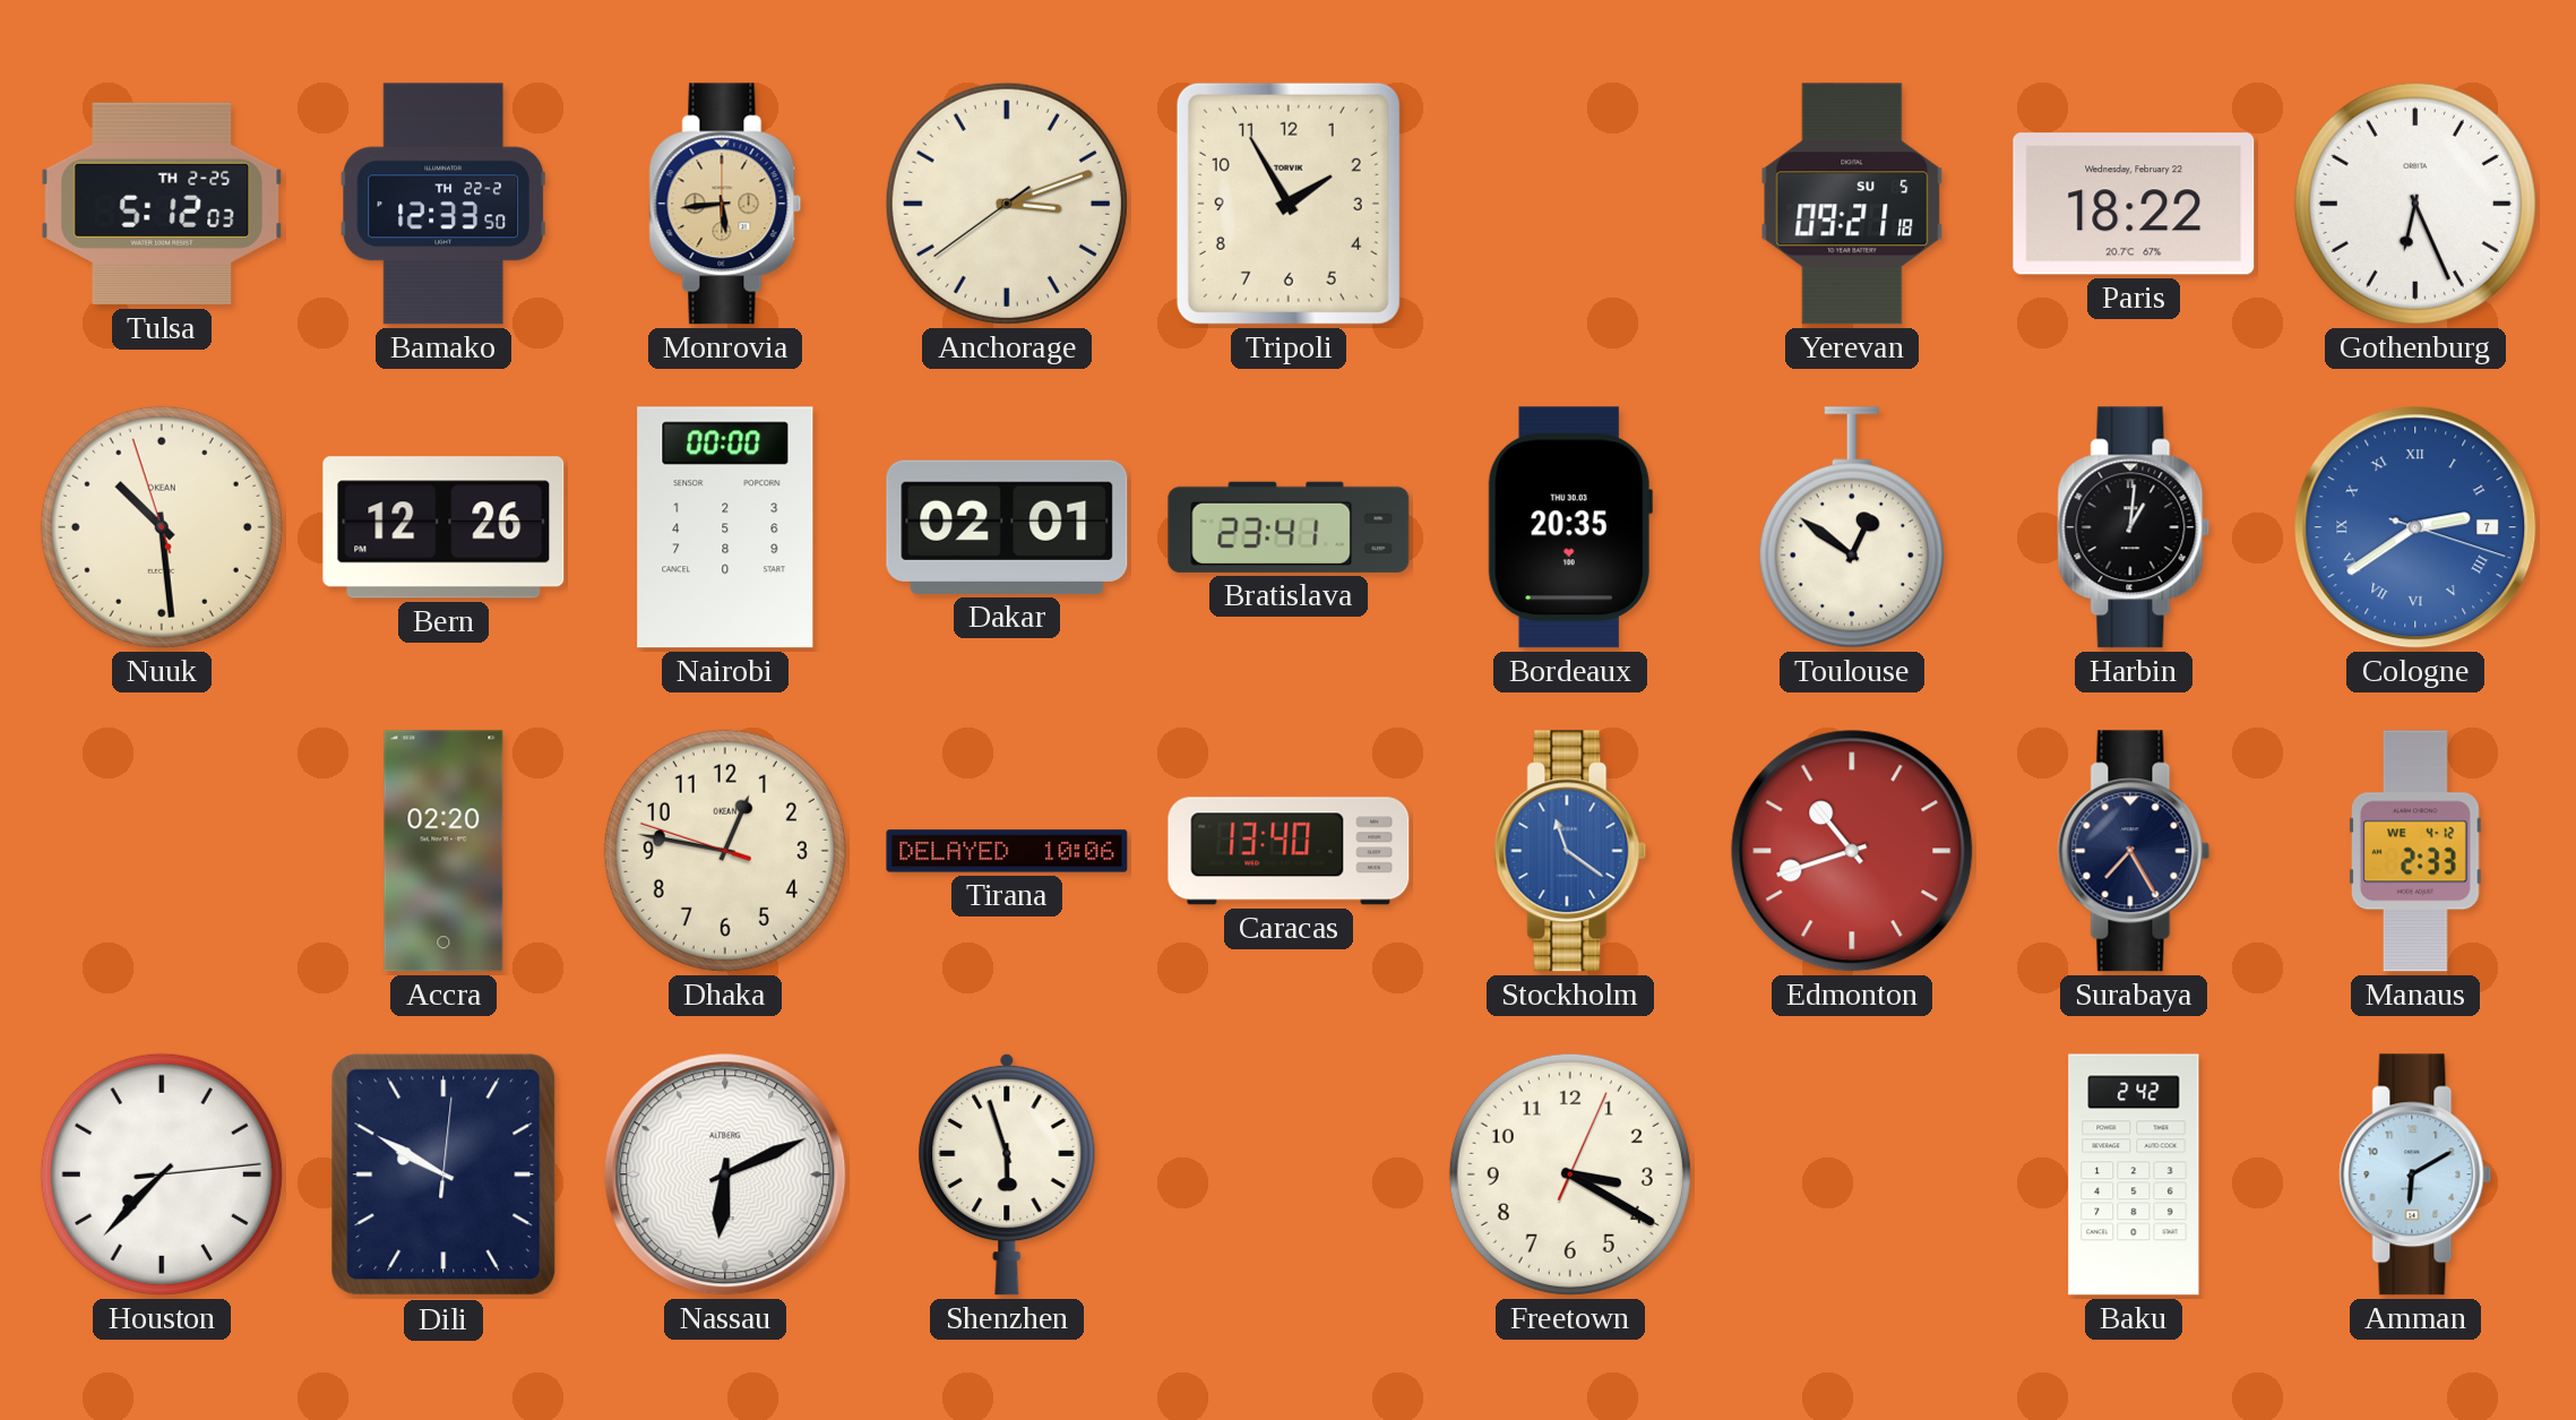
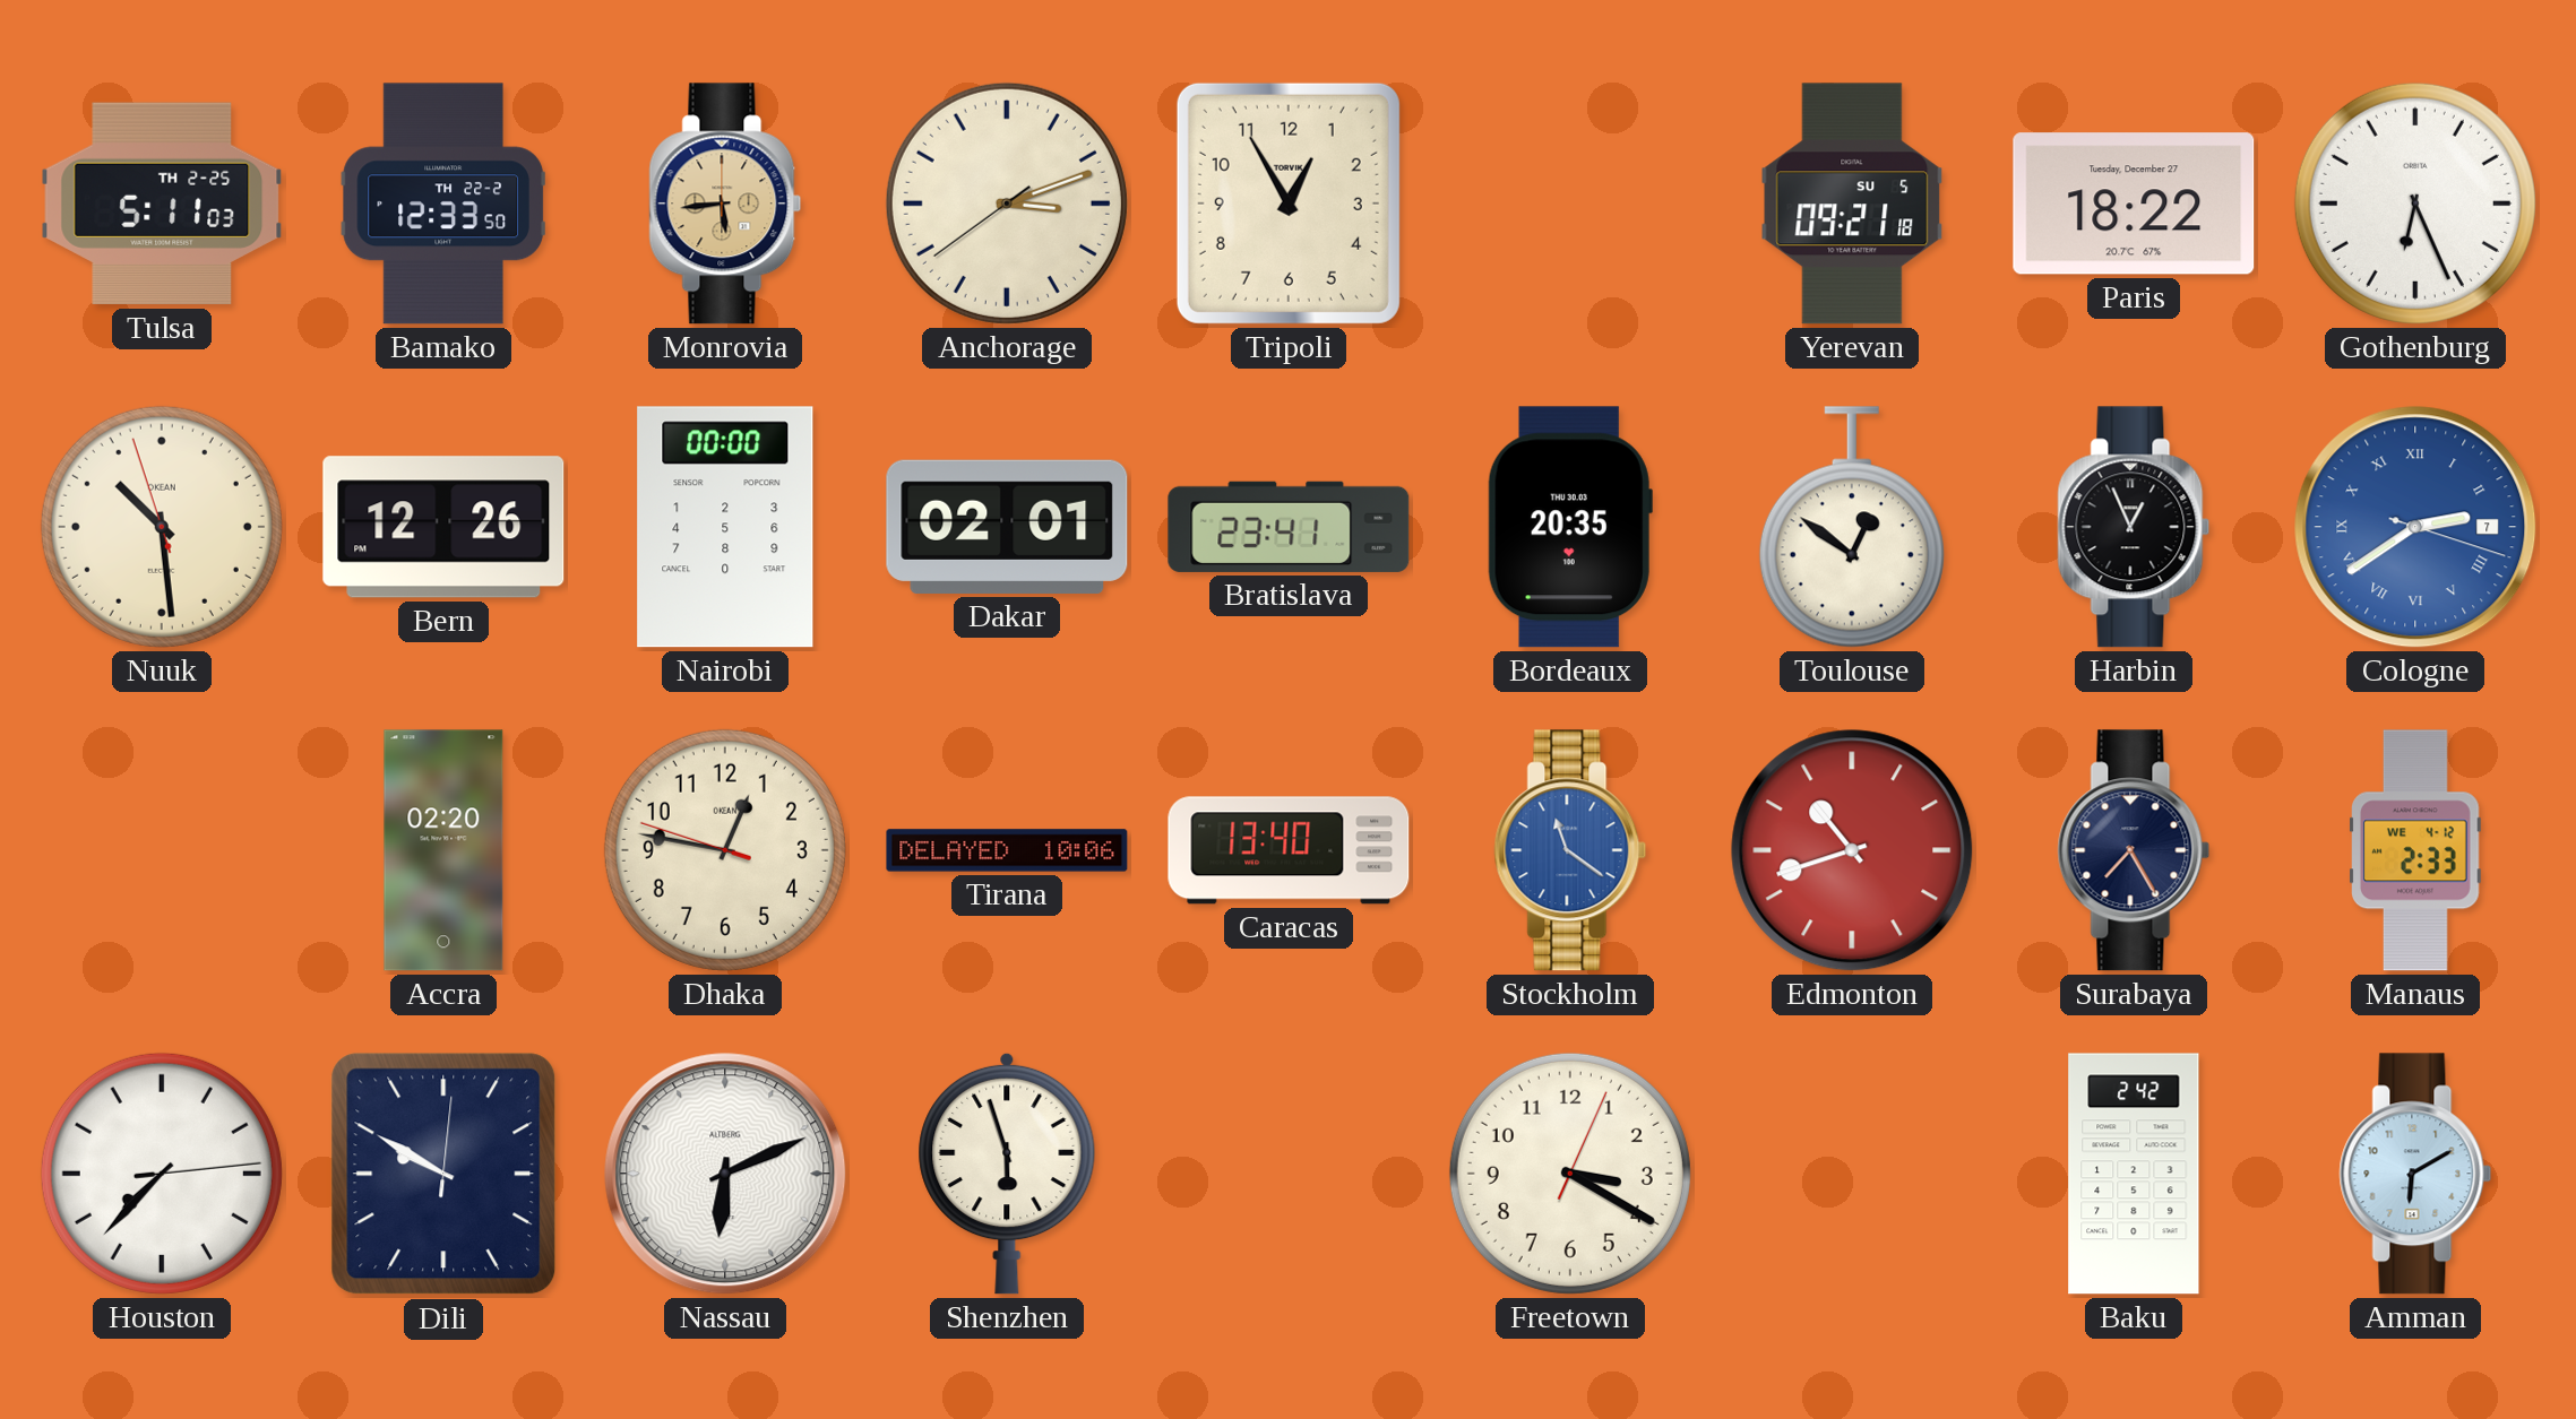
Tulsa: 5:12 -> 5:11
Tripoli: 1:55 -> 12:55
Paris date: Wednesday, February 22 -> Tuesday, December 27
Harbin: 1:01 -> 12:56
